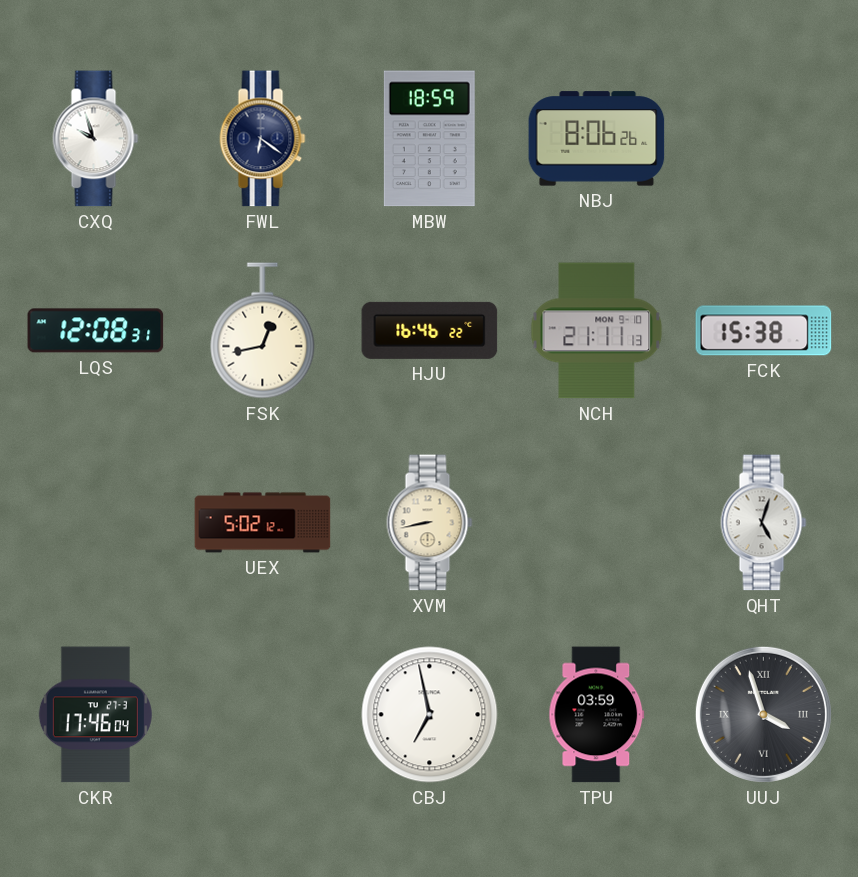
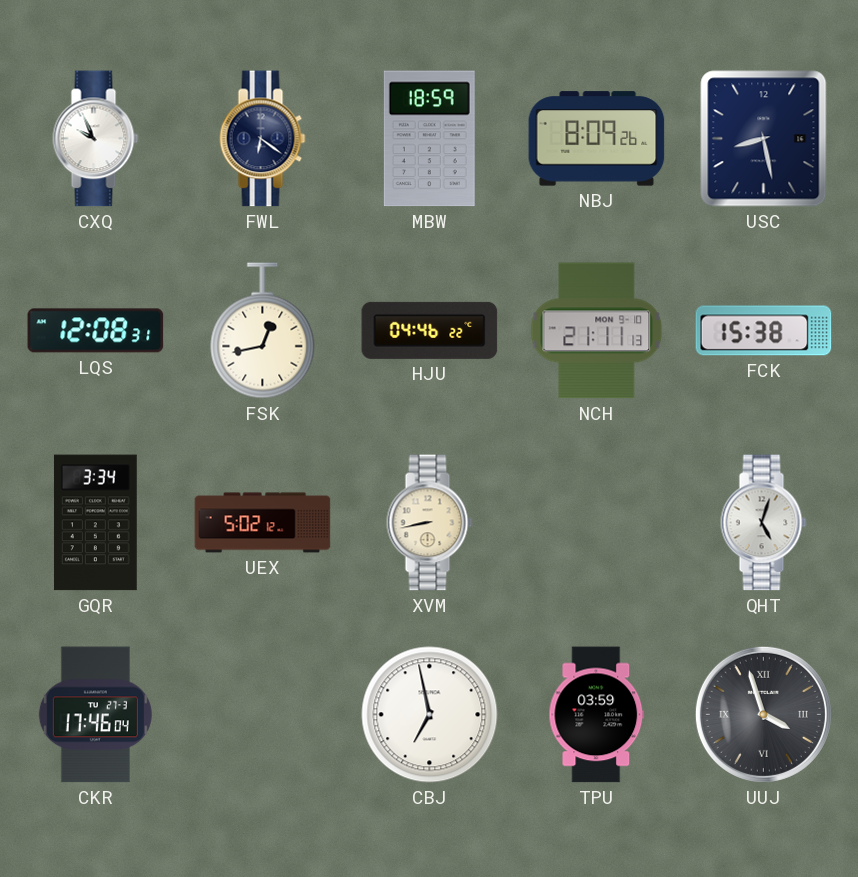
CXQ: 9:57 -> 9:56
NBJ: 8:06 -> 8:09
USC: none -> 8:28
HJU: 16:46 -> 04:46
GQR: none -> 3:34
